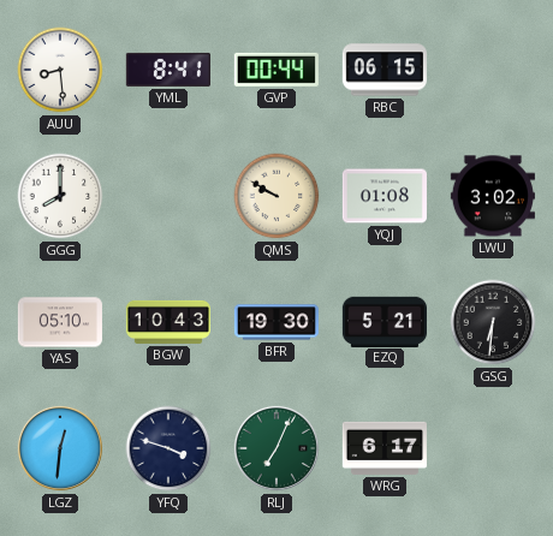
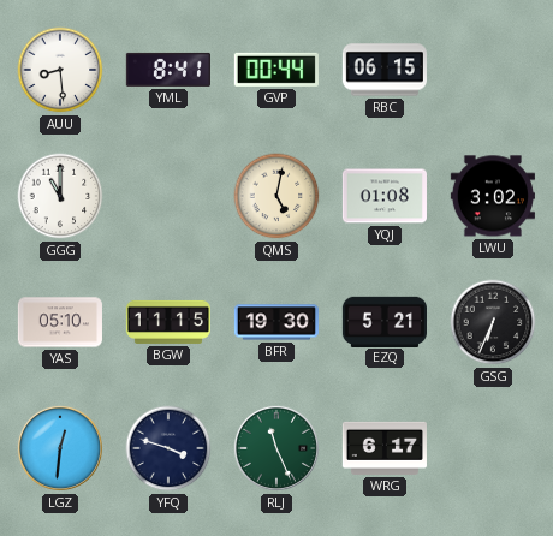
GGG: 8:00 -> 11:00
QMS: 9:50 -> 5:02
BGW: 10:43 -> 11:15
GSG: 6:31 -> 6:34
RLJ: 7:04 -> 11:26
